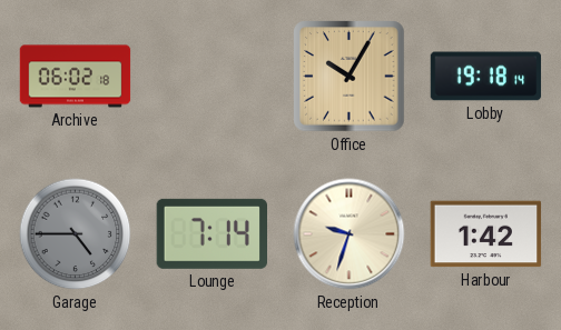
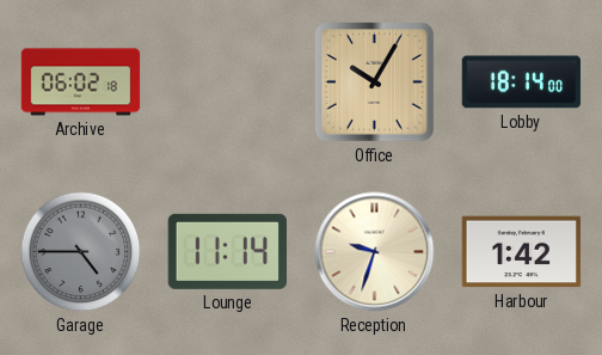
Lobby: 19:18 -> 18:14
Lounge: 7:14 -> 11:14
